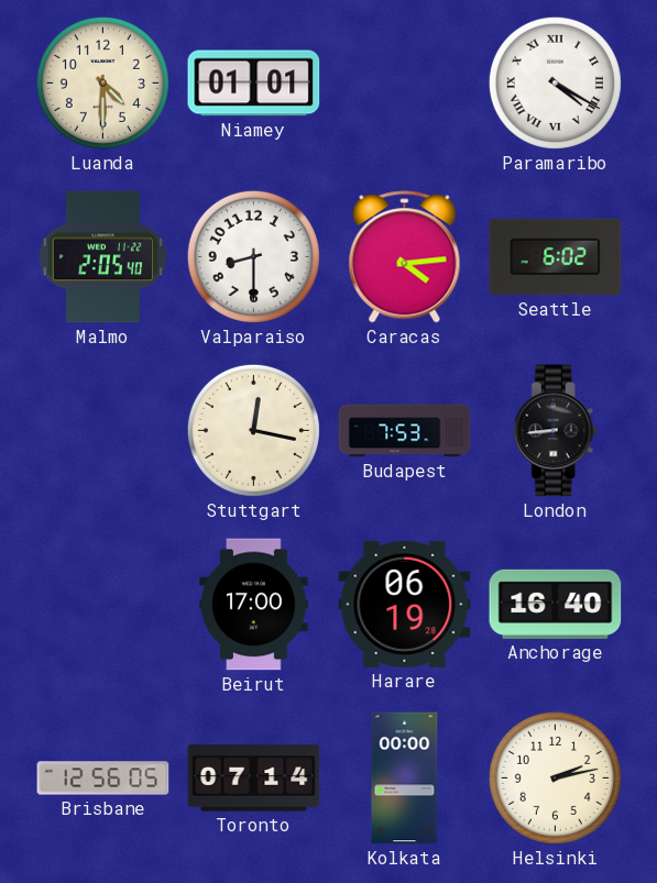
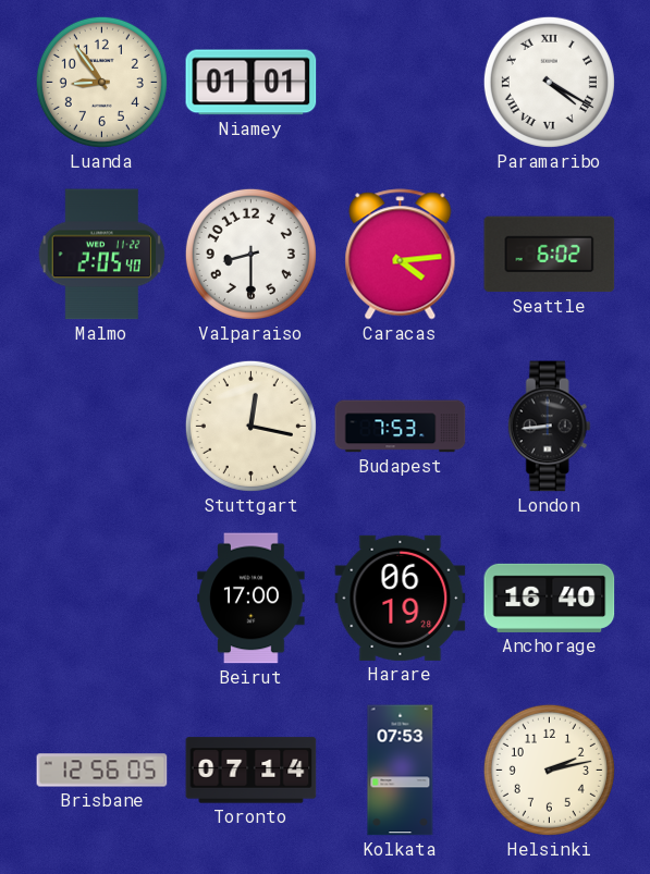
Luanda: 4:30 -> 8:54
Kolkata: 00:00 -> 07:53
